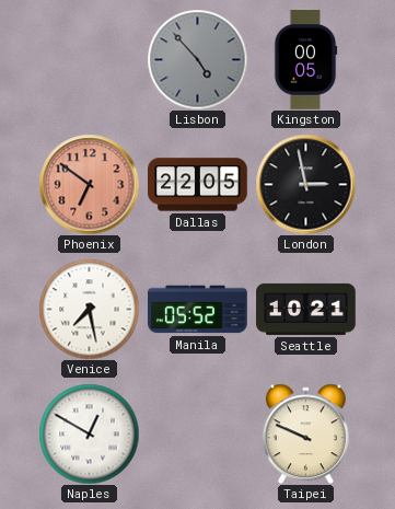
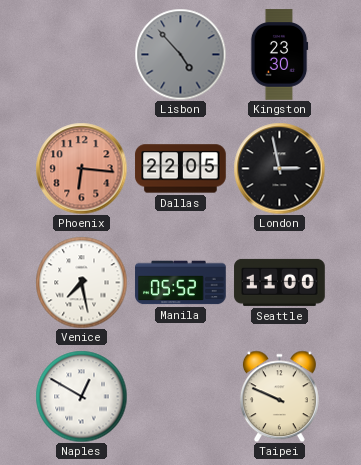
Kingston: 00:05 -> 23:30
Phoenix: 6:51 -> 6:16
Seattle: 10:21 -> 11:00
